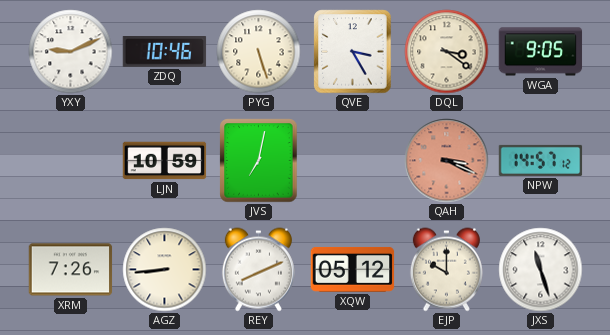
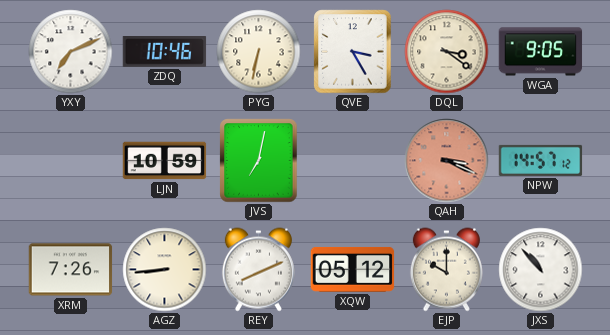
YXY: 9:11 -> 7:11
PYG: 5:27 -> 6:32
JXS: 11:27 -> 10:53
